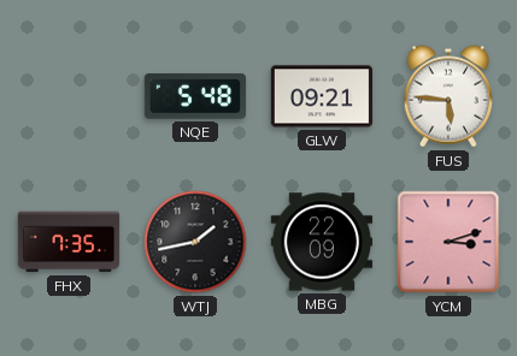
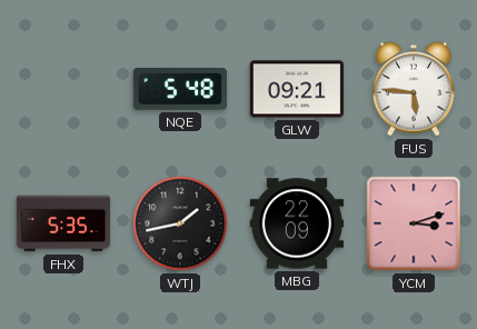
FHX: 7:35 -> 5:35
